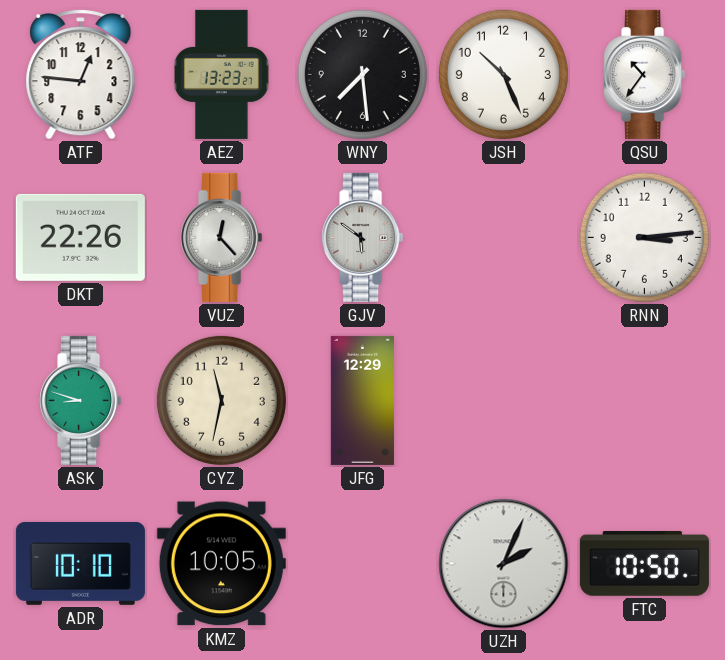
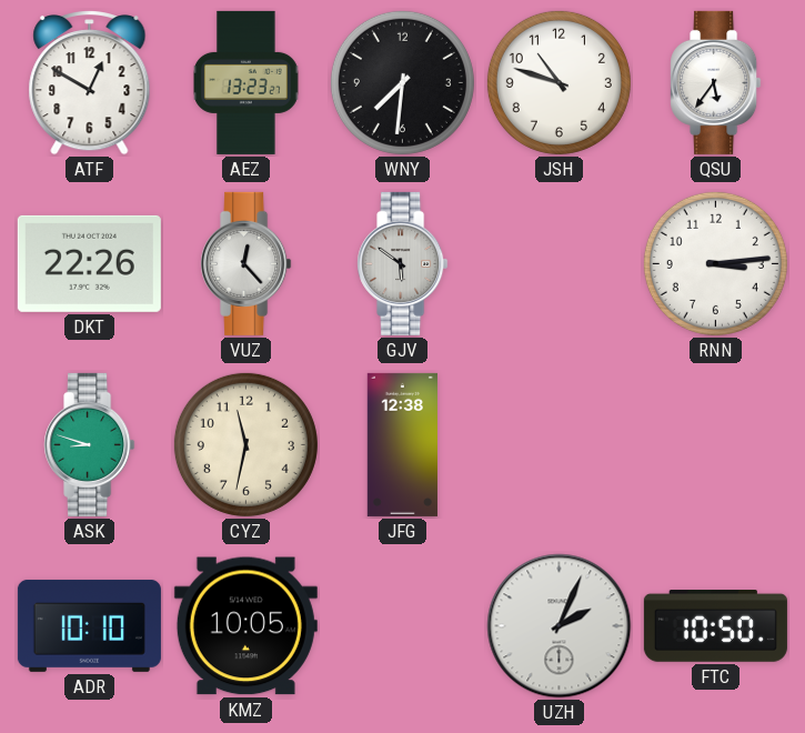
ATF: 12:46 -> 12:50
WNY: 7:29 -> 7:31
JSH: 10:26 -> 10:48
QSU: 10:36 -> 5:36
JFG: 12:29 -> 12:38
